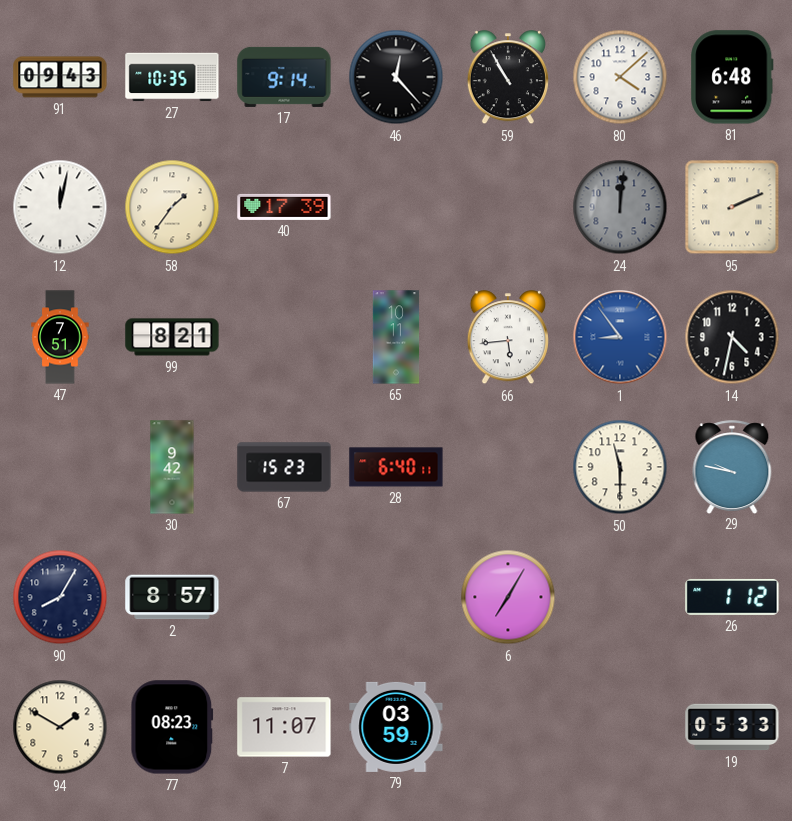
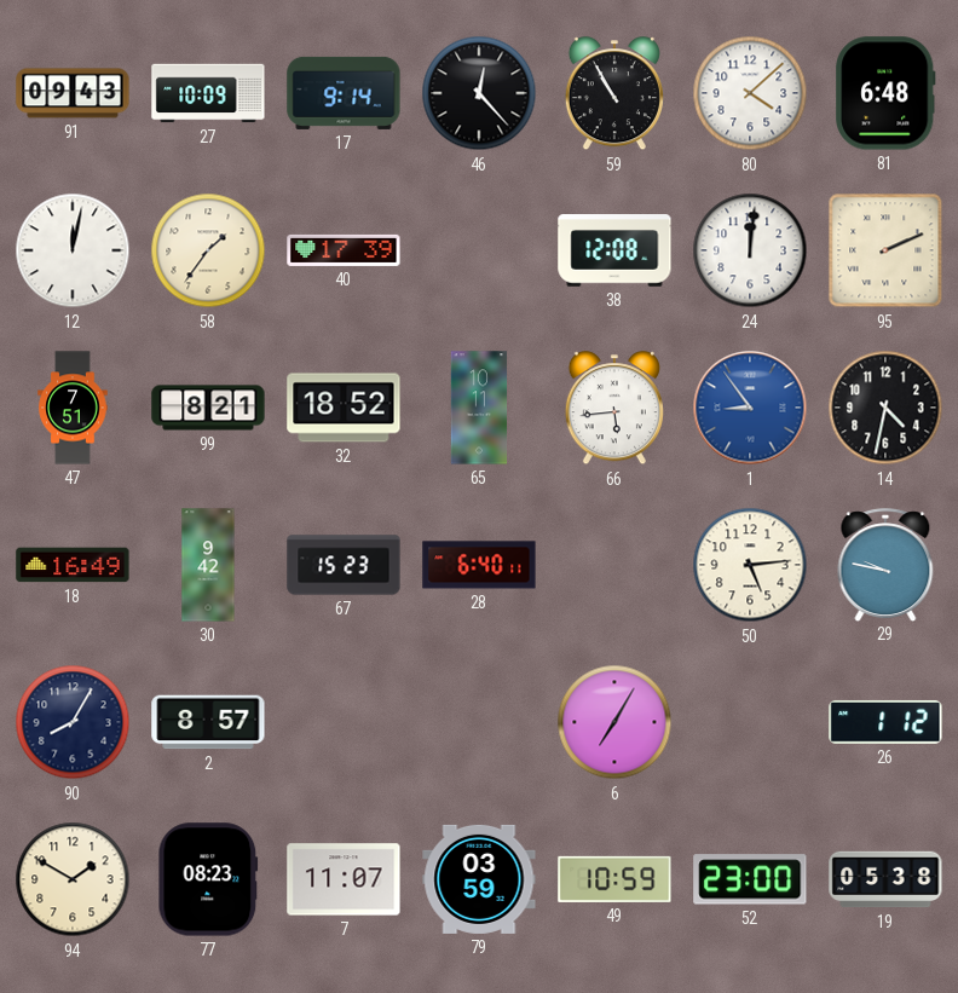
27: 10:35 -> 10:09
38: none -> 12:08
24 dial: grey -> white
32: none -> 18:52
18: none -> 16:49
50: 11:30 -> 5:14
49: none -> 10:59
52: none -> 23:00
19: 05:33 -> 05:38
